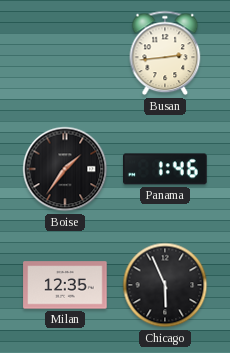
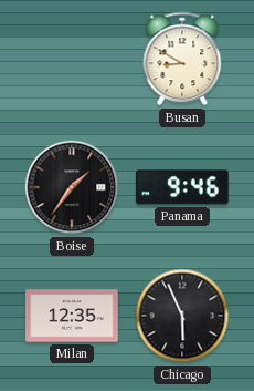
Busan: 2:44 -> 8:50
Panama: 1:46 -> 9:46
